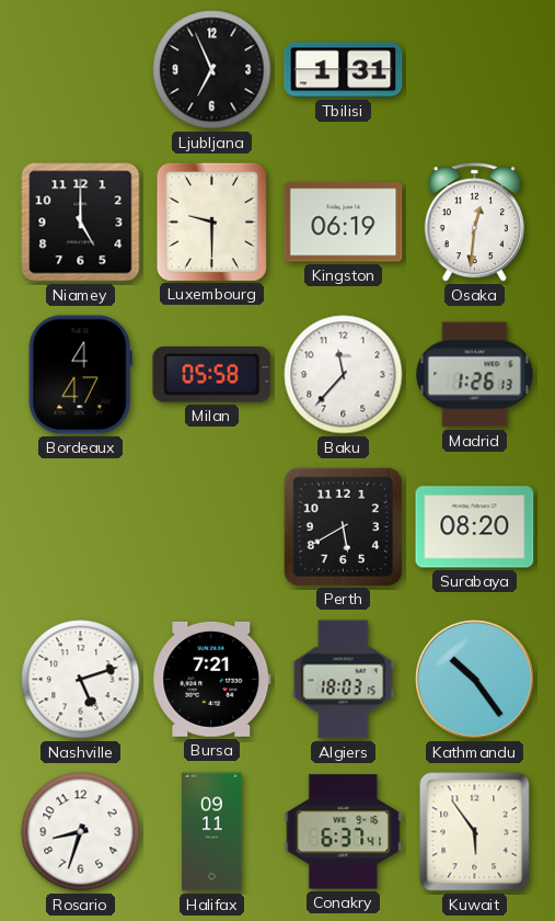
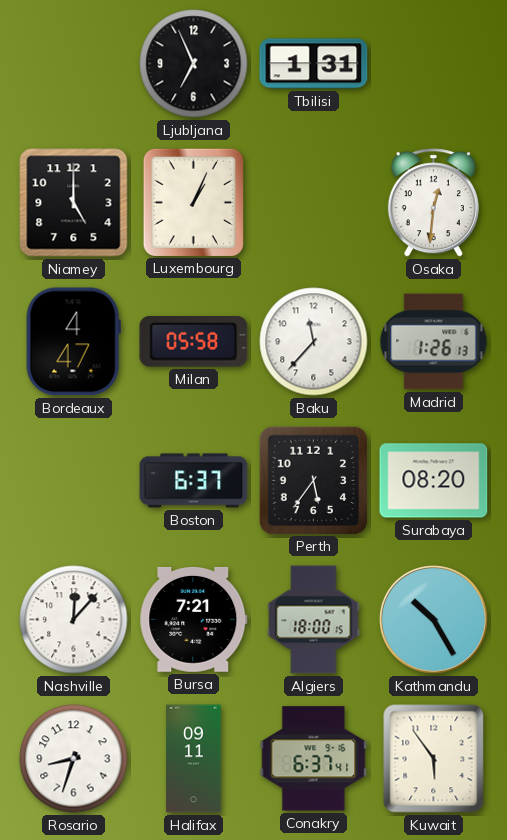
Luxembourg: 9:30 -> 1:04
Kingston: 06:19 -> none
Boston: none -> 6:37
Perth: 5:40 -> 5:36
Nashville: 5:12 -> 12:07
Algiers: 18:03 -> 18:00
Kathmandu: 10:24 -> 10:25
